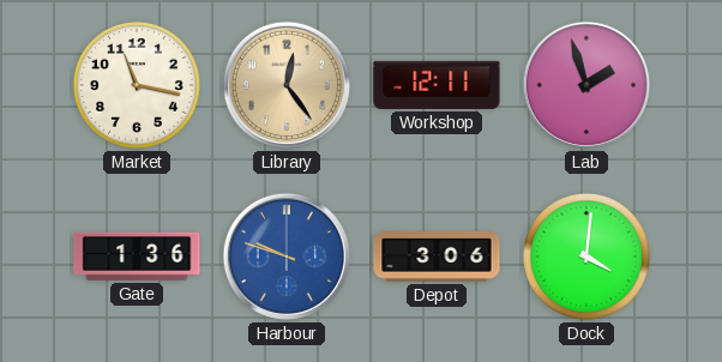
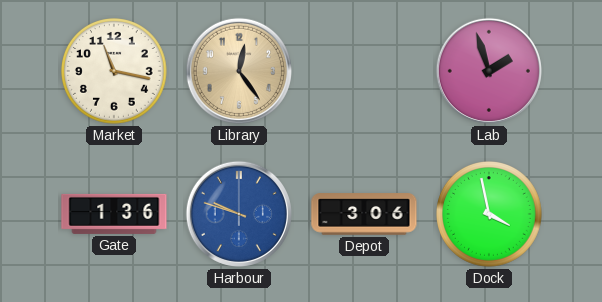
Workshop: 12:11 -> none
Dock: 4:01 -> 3:58
